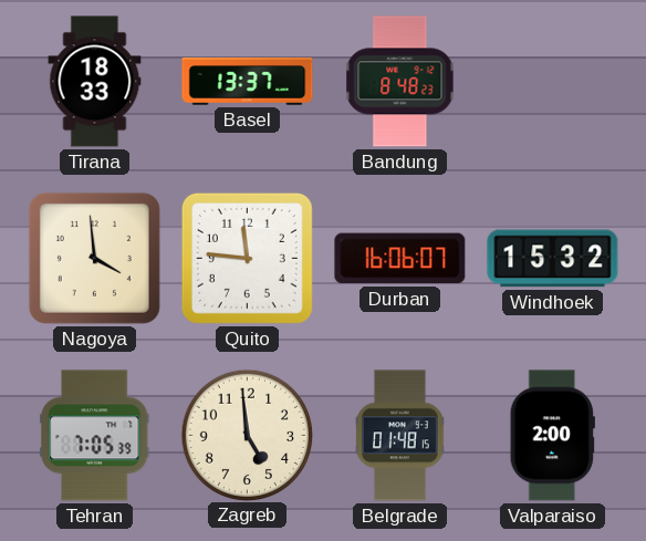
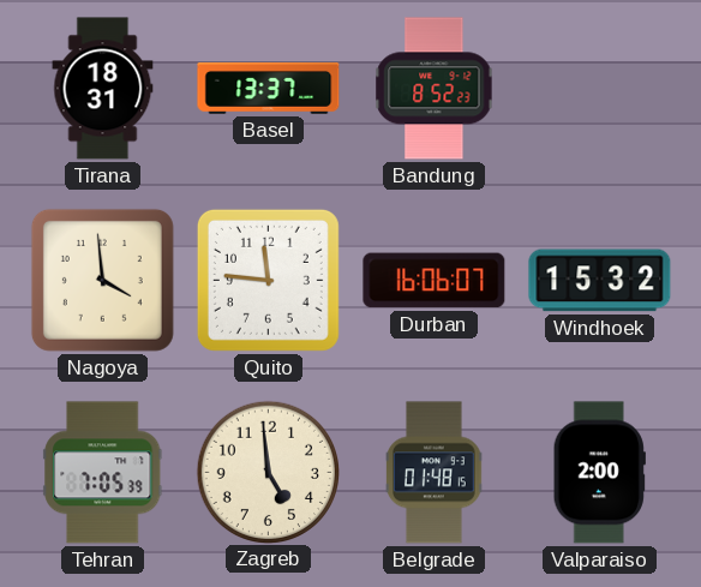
Tirana: 18:33 -> 18:31
Bandung: 8:48 -> 8:52
